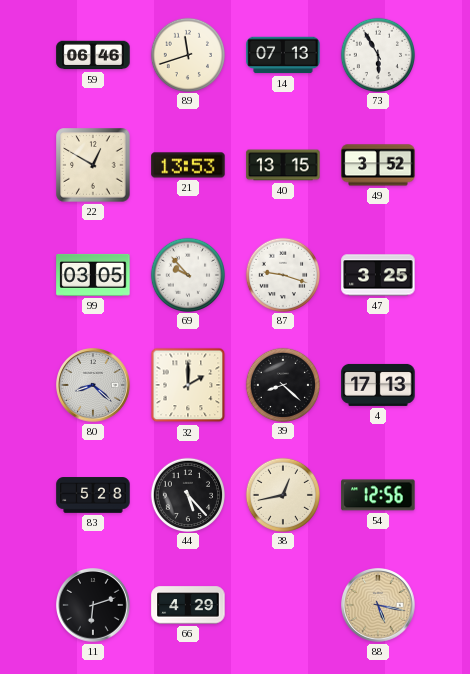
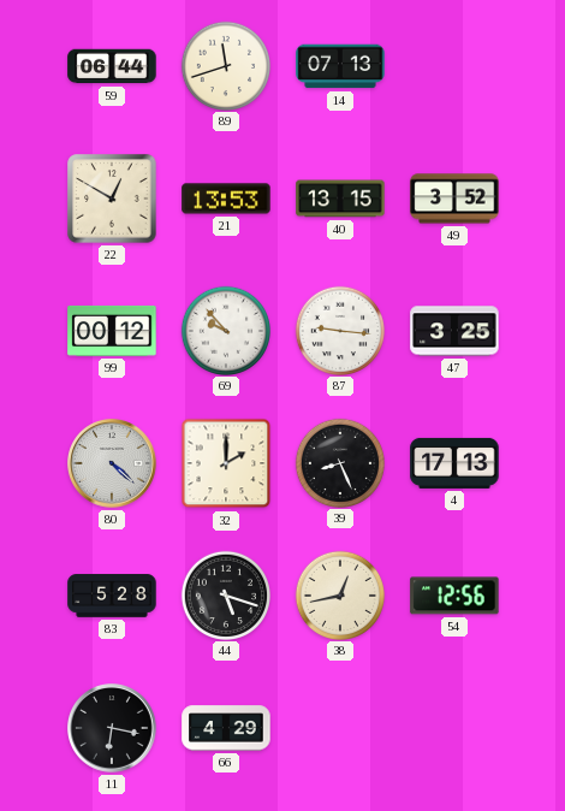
59: 06:46 -> 06:44
73: 5:55 -> none
99: 03:05 -> 00:12
87: 9:18 -> 9:16
80: 8:22 -> 4:22
39: 8:22 -> 8:26
44: 5:23 -> 5:18
11: 6:12 -> 6:17
88: 5:17 -> none
